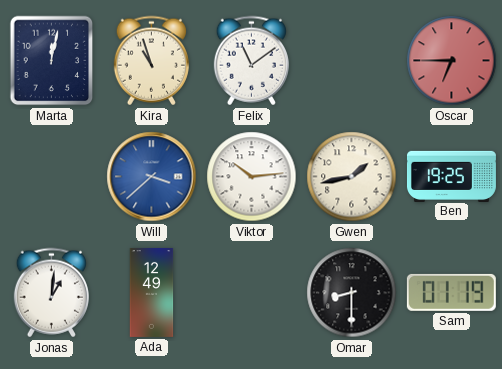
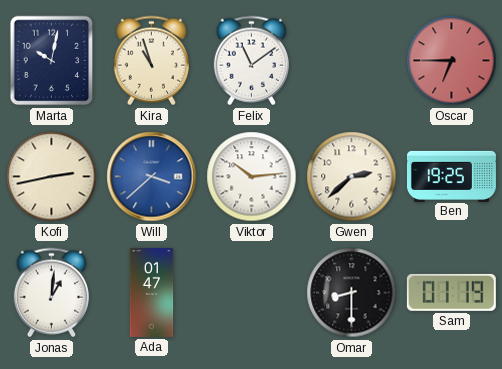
Marta: 12:02 -> 10:02
Kofi: none -> 2:43
Gwen: 1:43 -> 2:38
Ada: 12:49 -> 01:47
